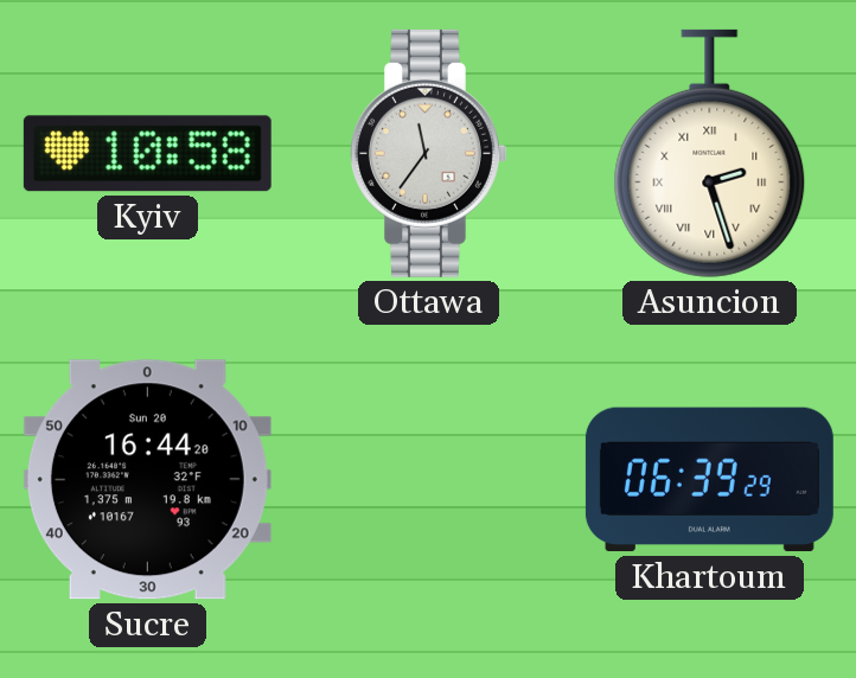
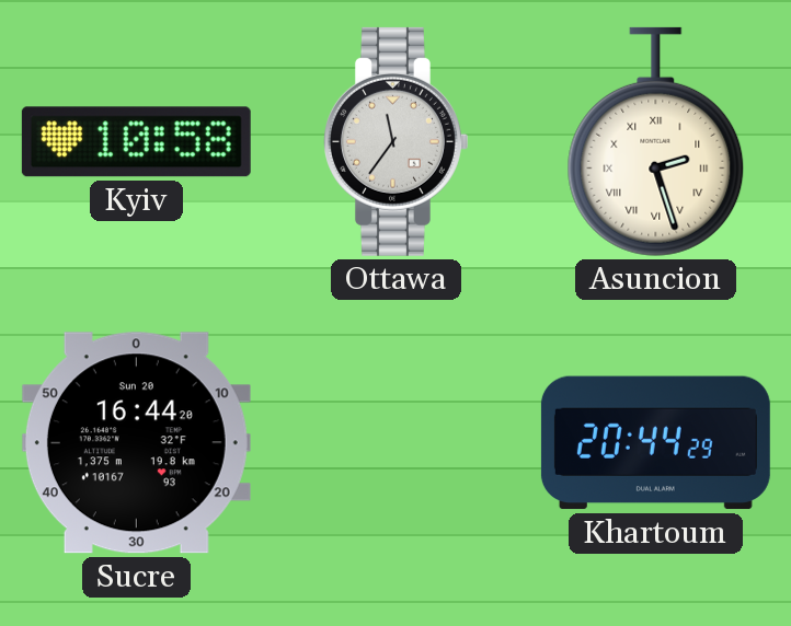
Khartoum: 06:39 -> 20:44
